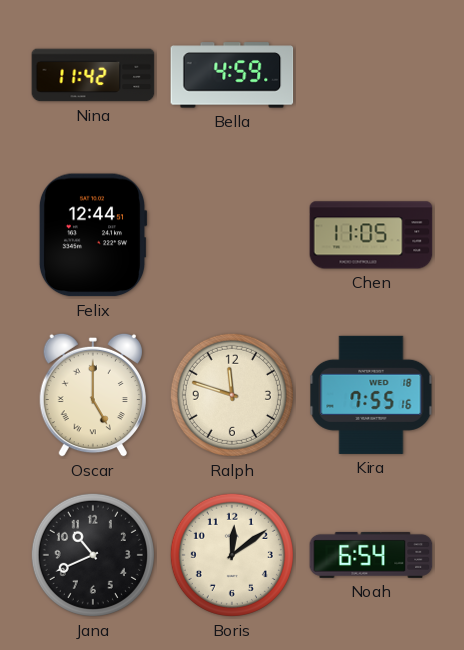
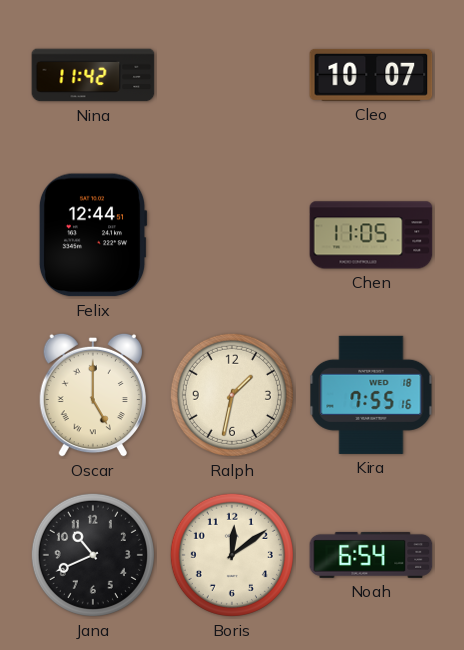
Bella: 4:59 -> none
Cleo: none -> 10:07
Ralph: 11:48 -> 1:32
